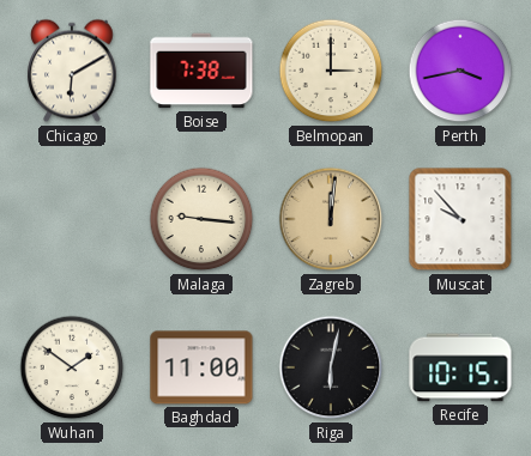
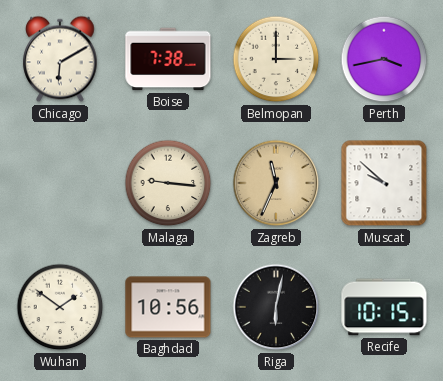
Zagreb: 12:01 -> 11:34
Muscat: 9:53 -> 9:52
Baghdad: 11:00 -> 10:56
